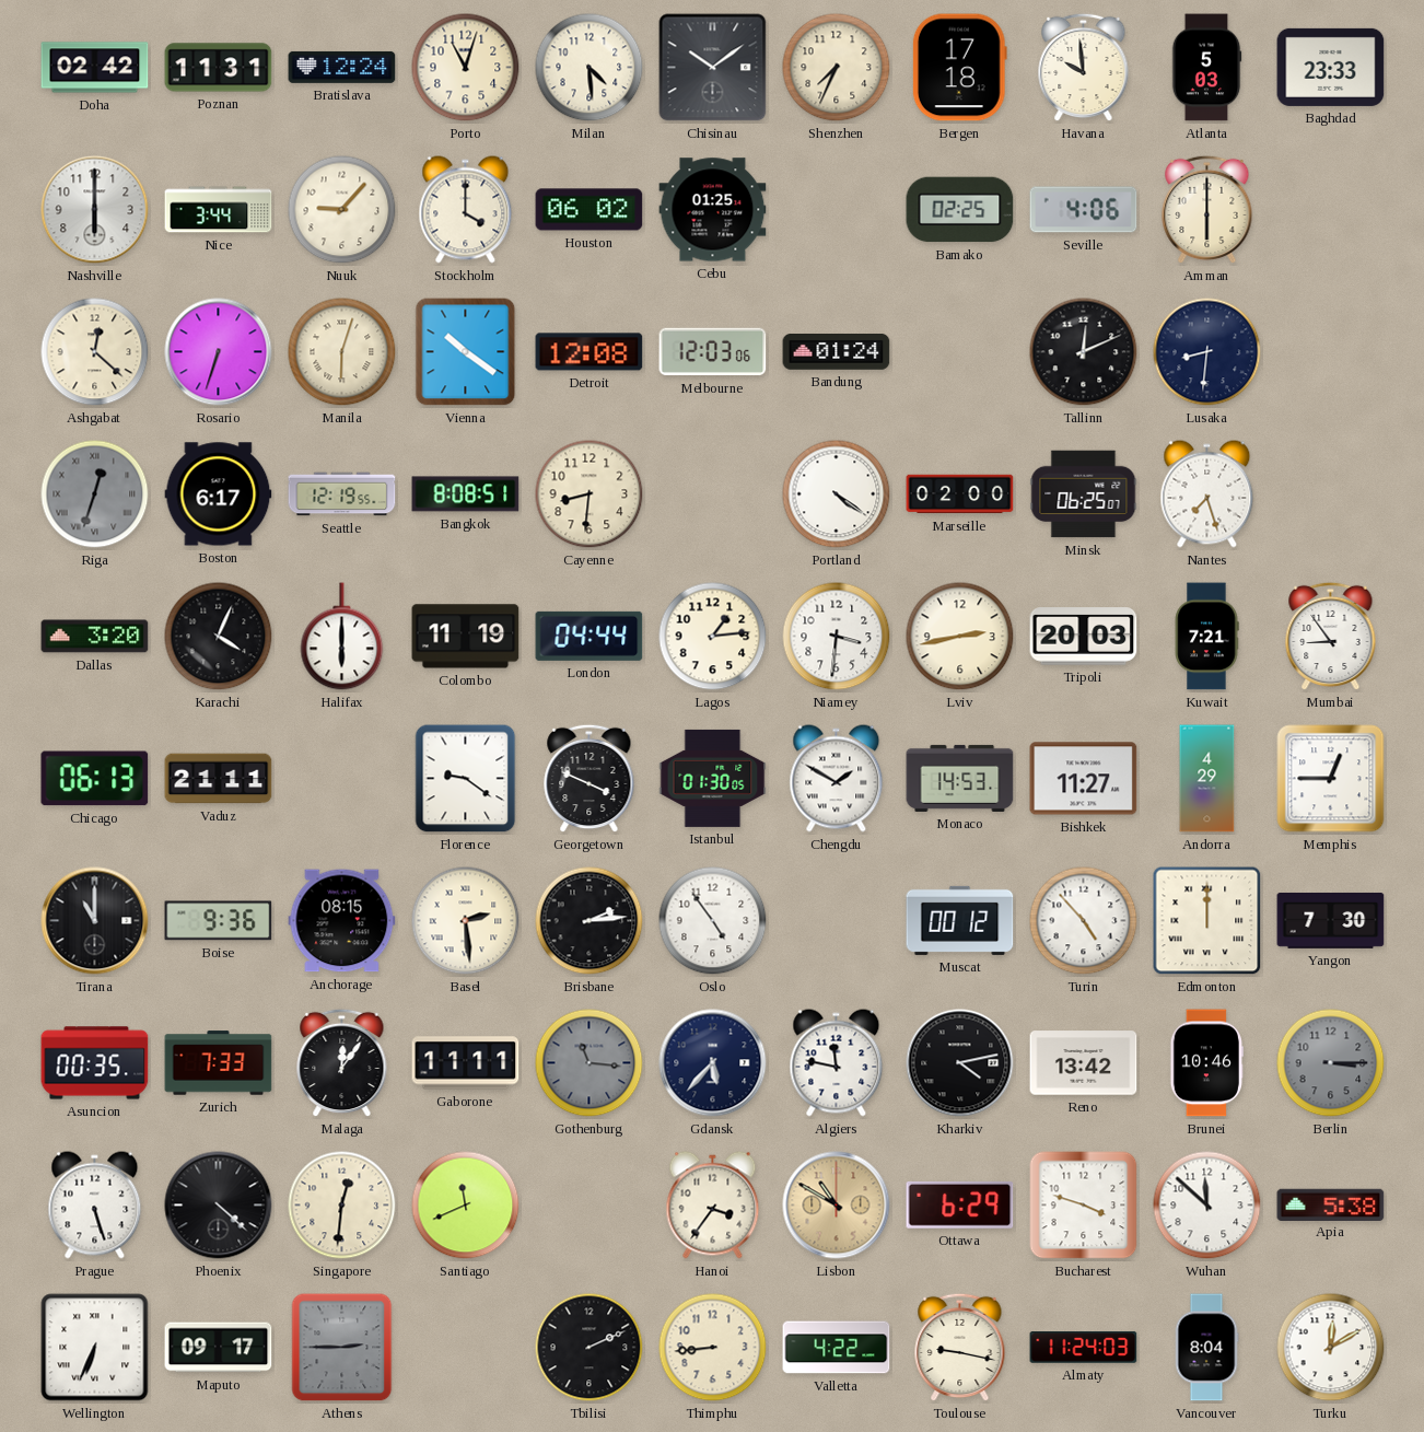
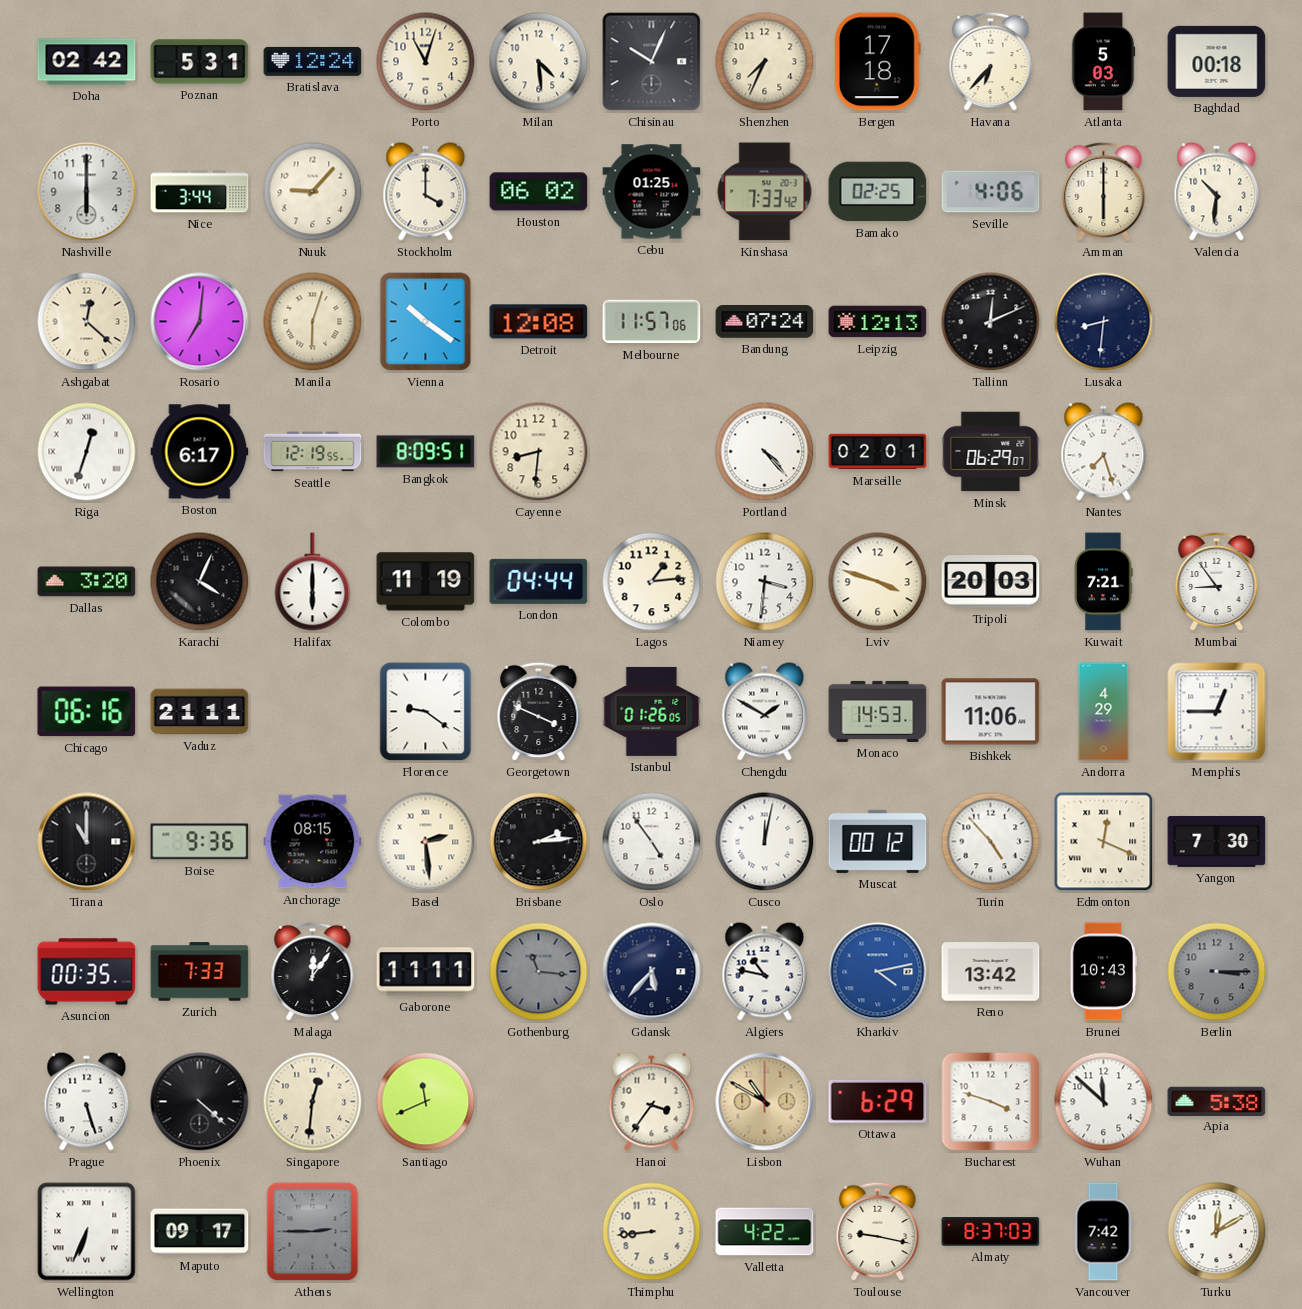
Poznan: 11:31 -> 5:31
Chisinau: 10:09 -> 10:04
Havana: 9:59 -> 6:37
Baghdad: 23:33 -> 00:18
Kinshasa: none -> 7:33
Valencia: none -> 10:31
Rosario: 6:33 -> 7:01
Melbourne: 12:03 -> 11:57
Bandung: 01:24 -> 07:24
Leipzig: none -> 12:13
Riga dial: grey -> white
Bangkok: 8:08 -> 8:09
Portland: 4:21 -> 4:23
Marseille: 02:00 -> 02:01
Minsk: 06:25 -> 06:29
Lviv: 2:43 -> 3:48
Chicago: 06:13 -> 06:16
Istanbul: 01:30 -> 01:26
Bishkek: 11:27 -> 11:06
Cusco: none -> 12:02
Edmonton: 12:00 -> 12:19
Algiers: 11:47 -> 10:47
Kharkiv dial: black -> blue
Brunei: 10:46 -> 10:43
Tbilisi: 2:11 -> none
Almaty: 11:24 -> 8:37
Vancouver: 8:04 -> 7:42
